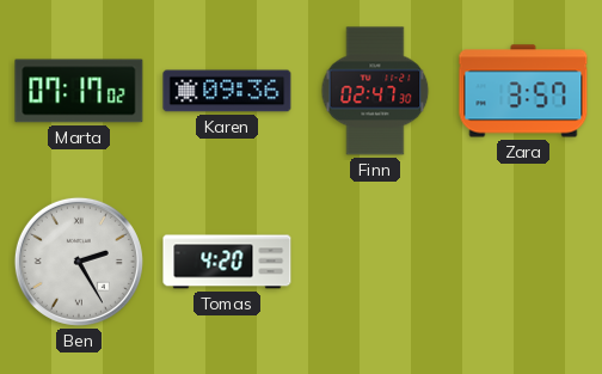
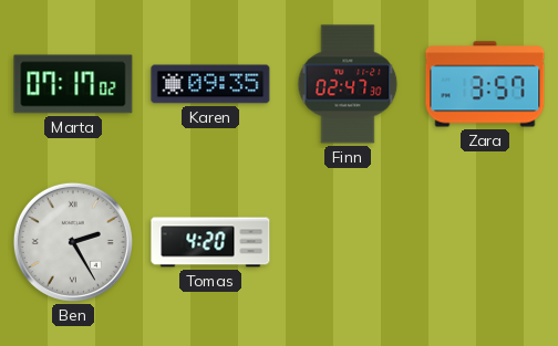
Karen: 09:36 -> 09:35
